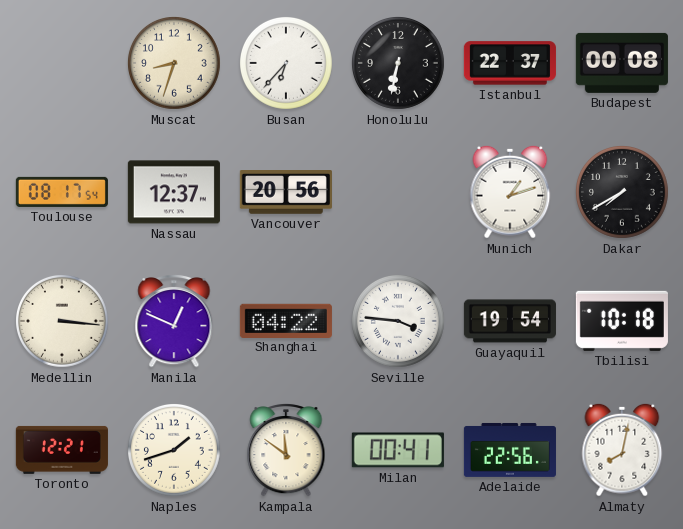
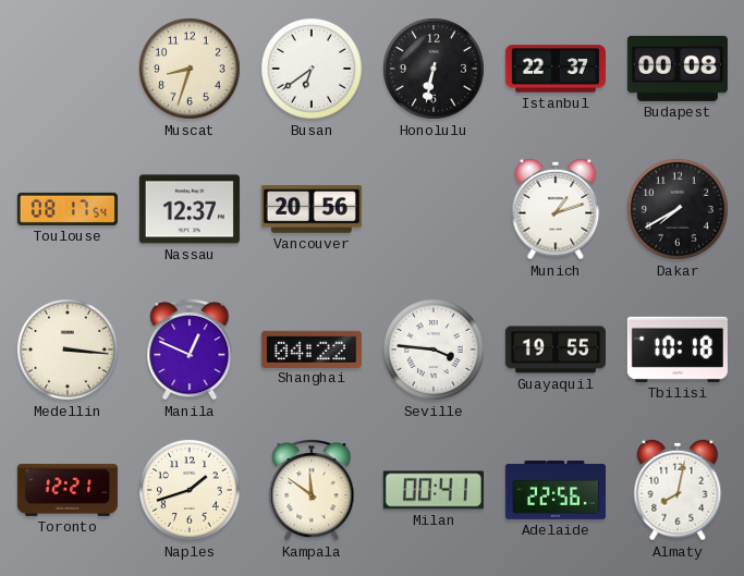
Busan: 6:37 -> 6:39
Guayaquil: 19:54 -> 19:55
